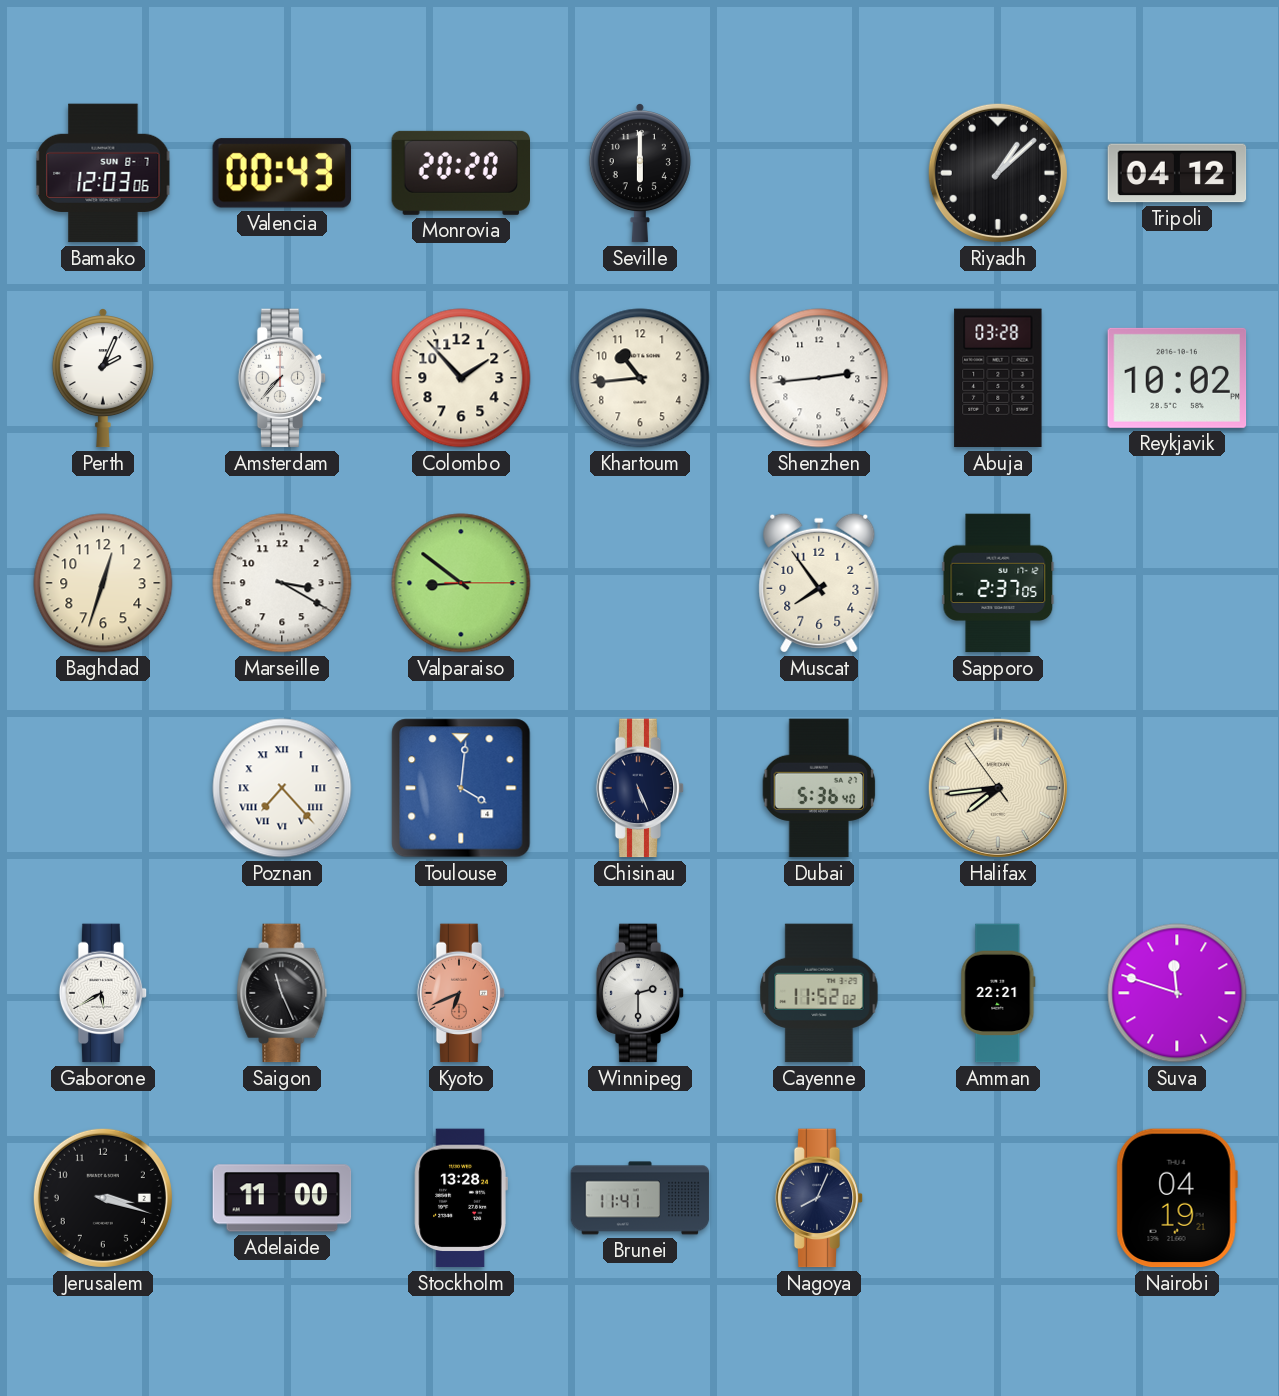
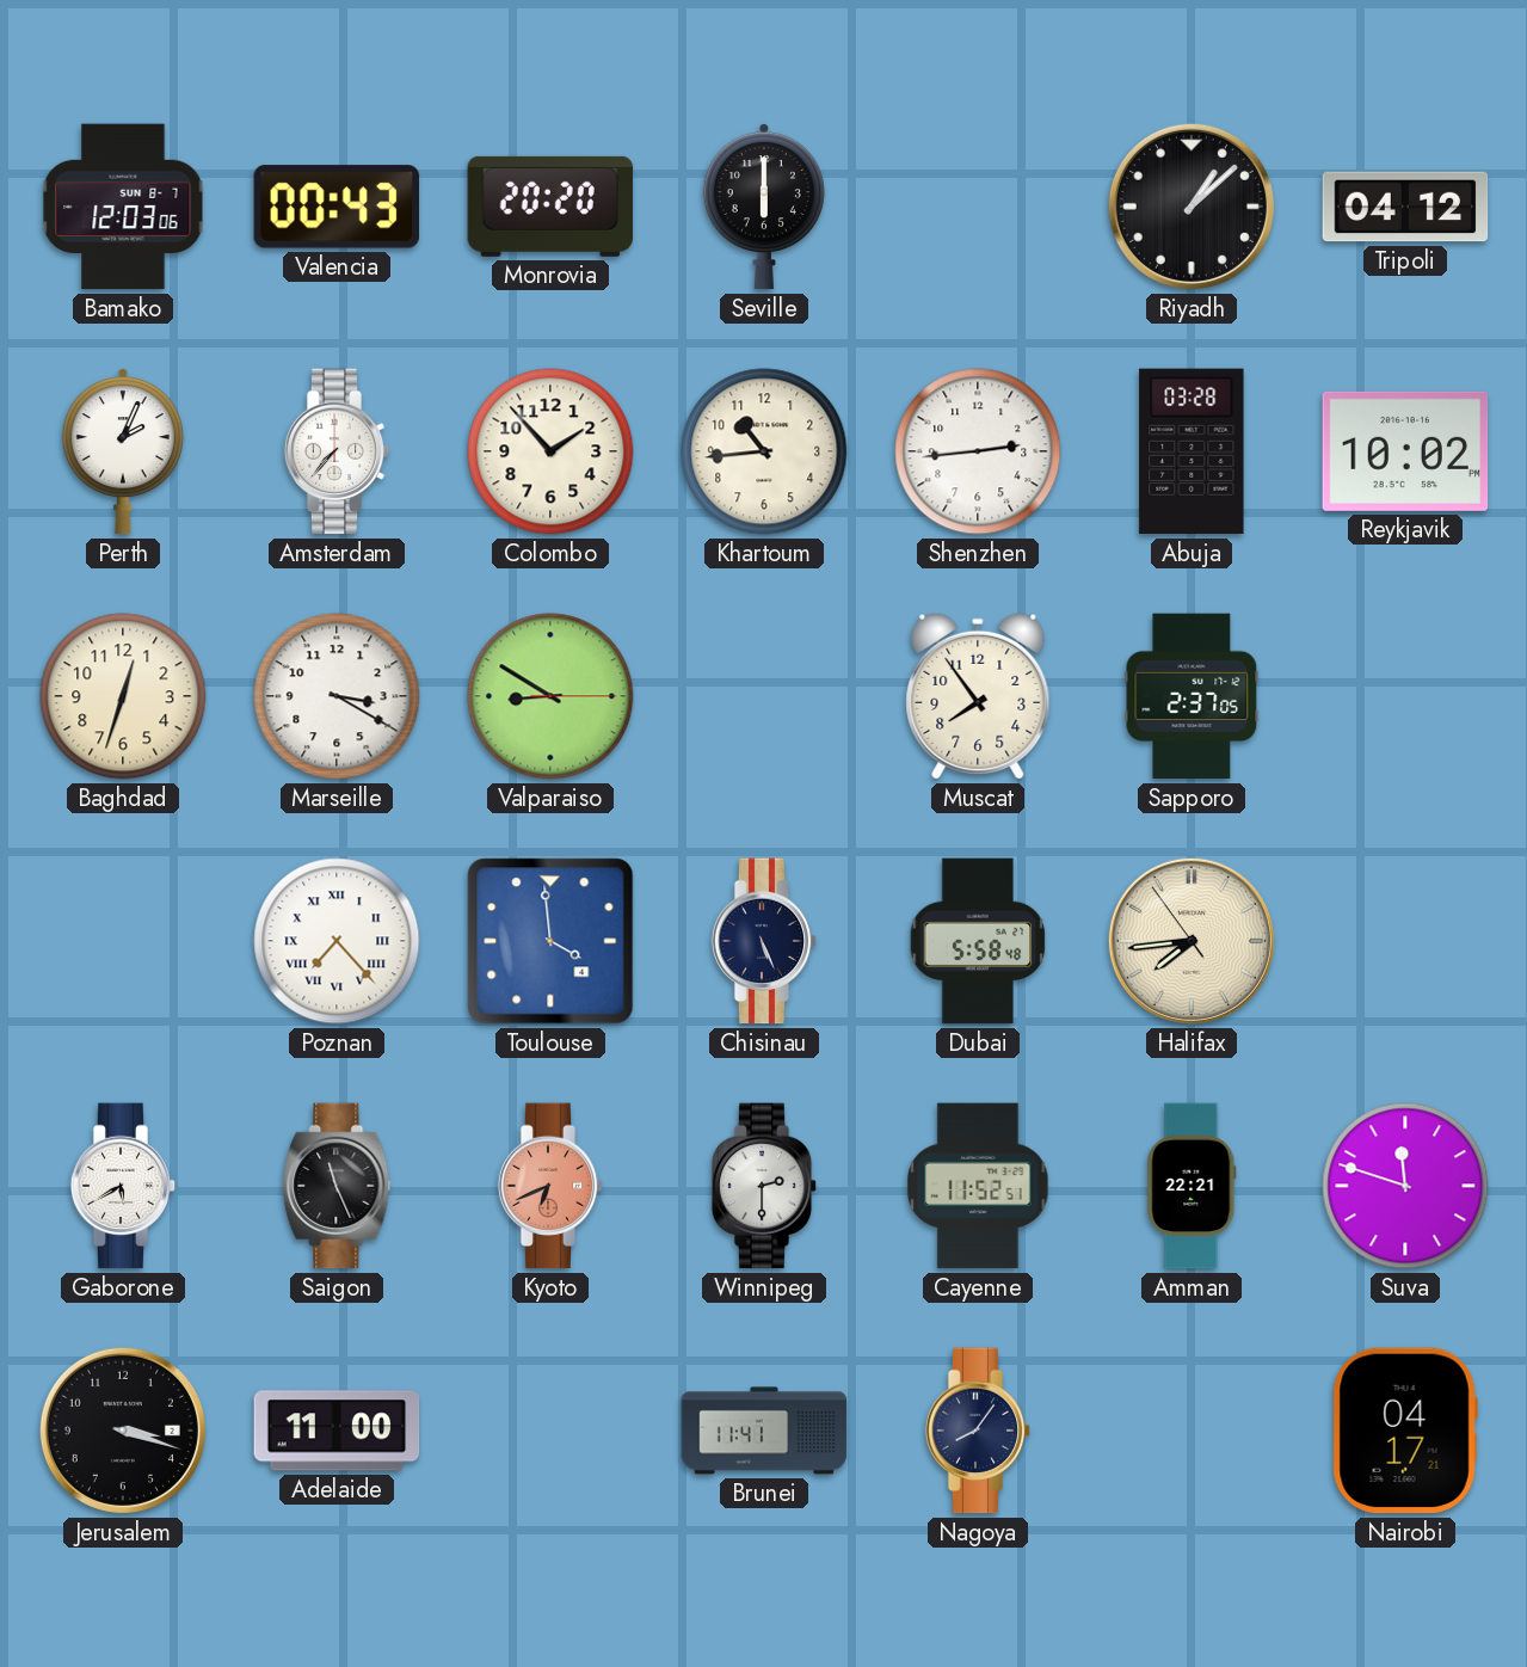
Valparaiso: 8:51 -> 8:50
Toulouse: 4:01 -> 3:59
Dubai: 5:36 -> 5:58
Cayenne: 11:52:02 -> 11:52:51
Stockholm: 13:28 -> none
Nagoya: 8:04 -> 8:06
Nairobi: 04:19 -> 04:17
